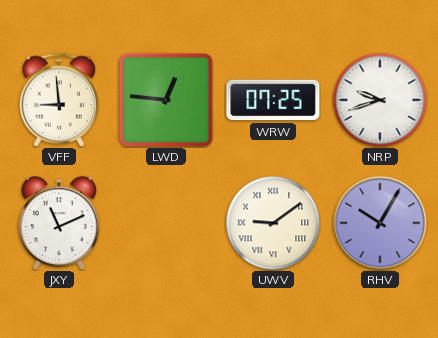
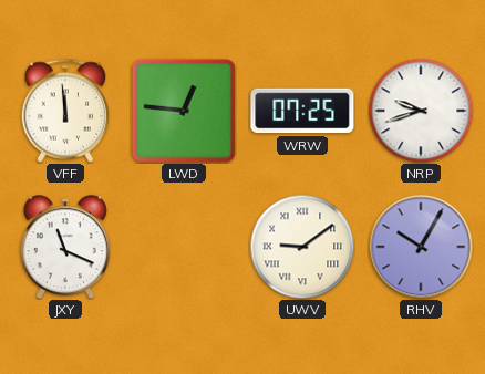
VFF: 8:59 -> 11:59
JXY: 11:11 -> 11:19
